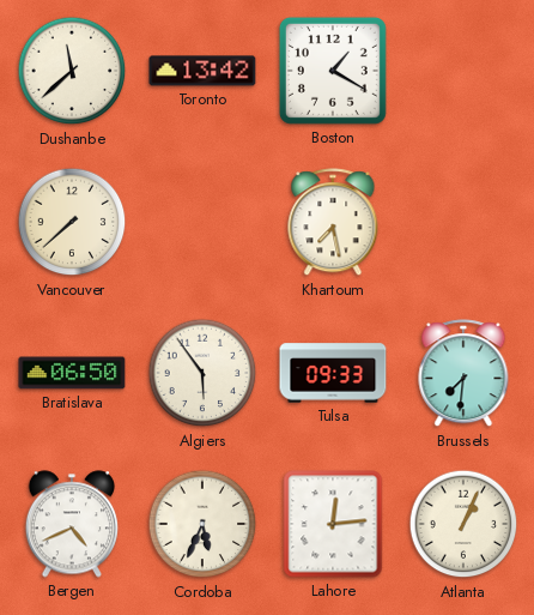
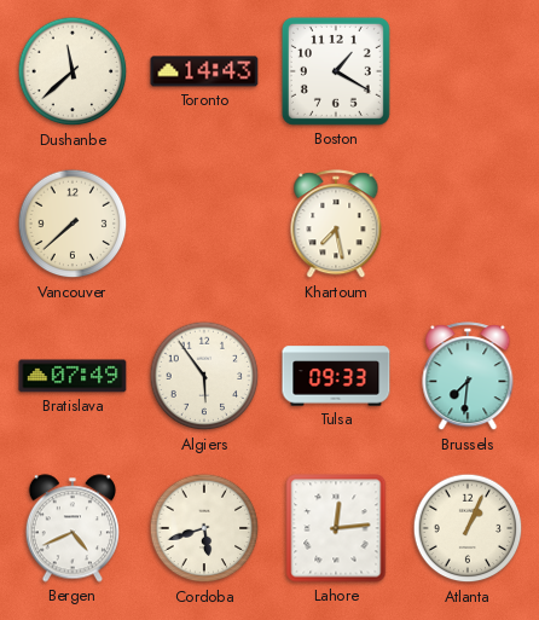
Toronto: 13:42 -> 14:43
Bratislava: 06:50 -> 07:49
Cordoba: 5:34 -> 5:42
